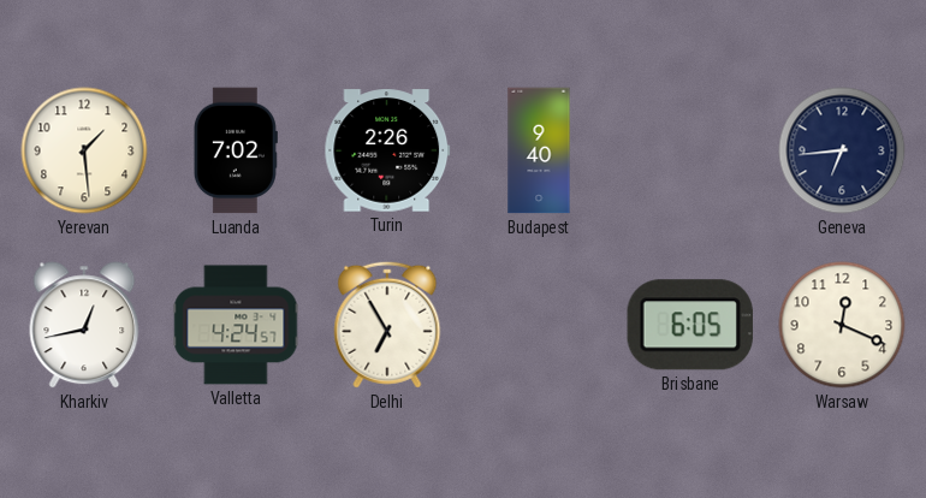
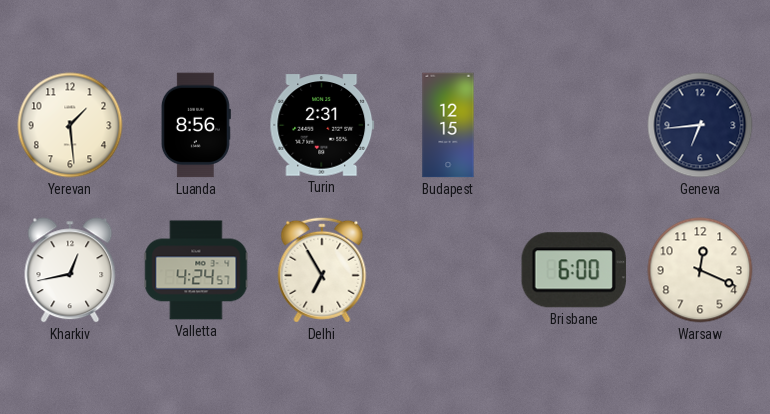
Luanda: 7:02 -> 8:56
Turin: 2:26 -> 2:31
Budapest: 9:40 -> 12:15
Brisbane: 6:05 -> 6:00
